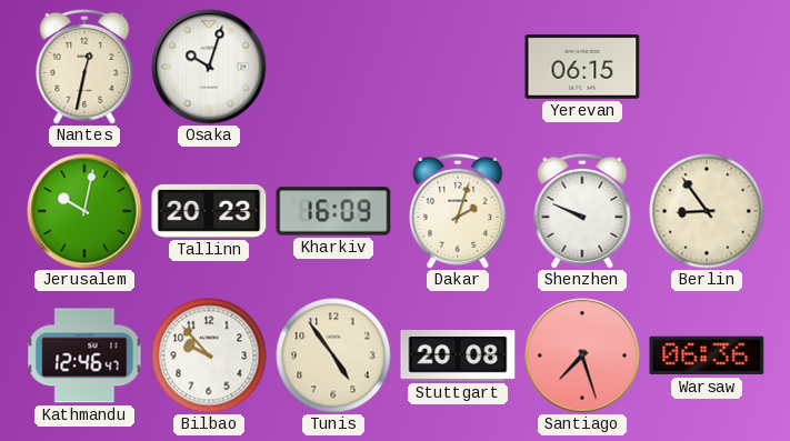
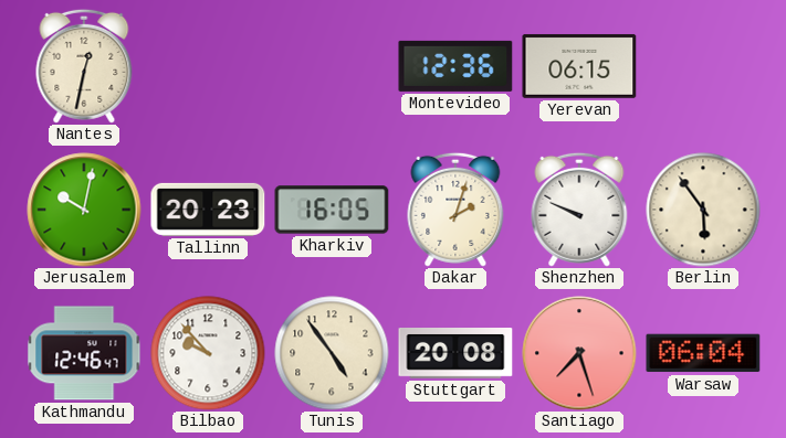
Osaka: 10:03 -> none
Montevideo: none -> 12:36
Kharkiv: 16:09 -> 16:05
Berlin: 8:54 -> 5:54
Warsaw: 06:36 -> 06:04
